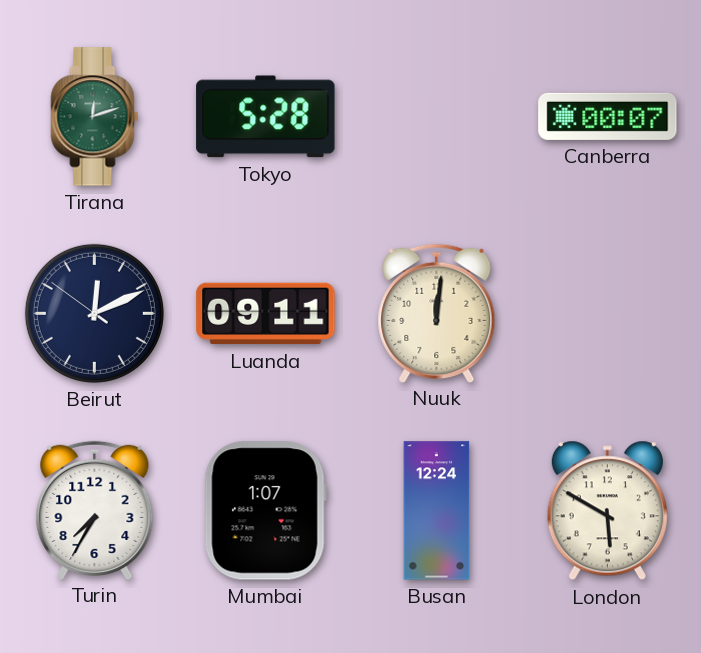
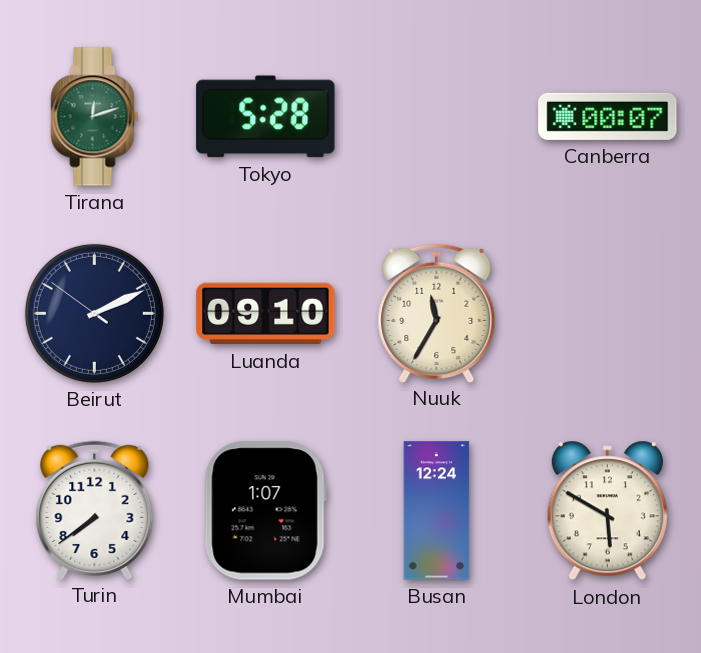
Beirut: 12:10 -> 2:10
Luanda: 09:11 -> 09:10
Nuuk: 12:01 -> 11:35
Turin: 7:35 -> 7:39
